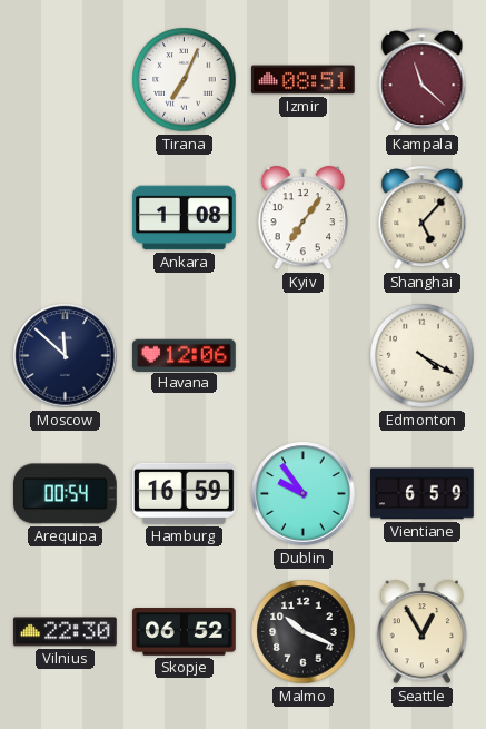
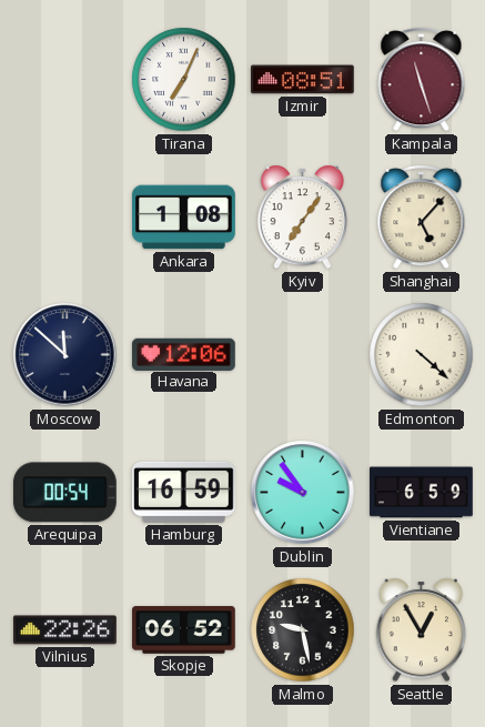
Kampala: 11:22 -> 11:27
Edmonton: 4:20 -> 4:22
Vilnius: 22:30 -> 22:26
Malmo: 10:19 -> 9:28
